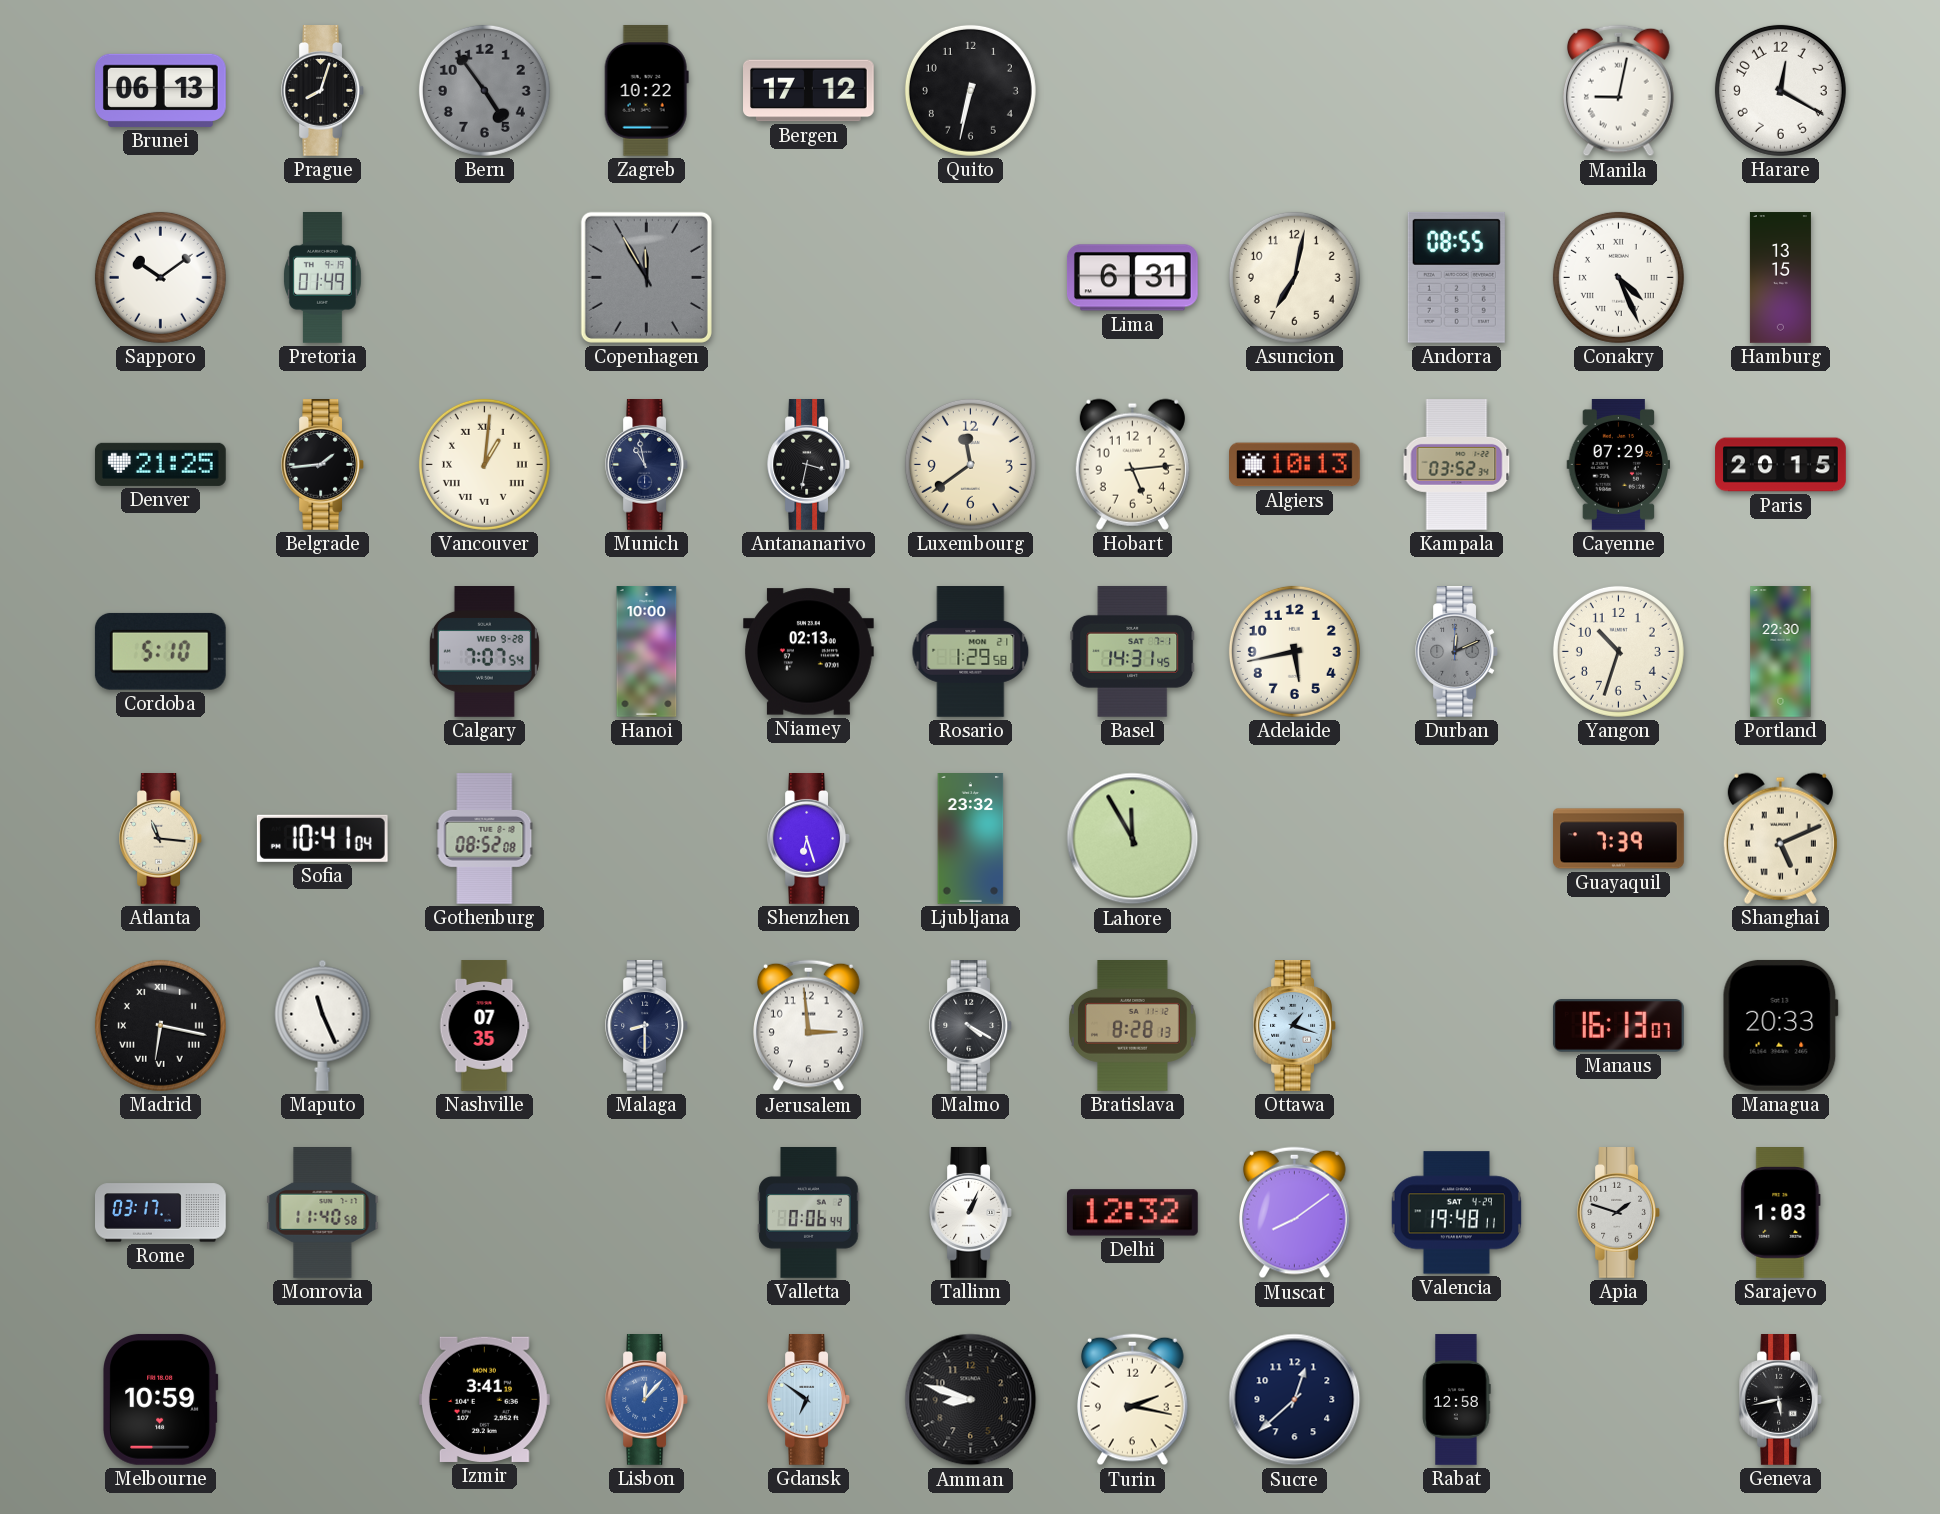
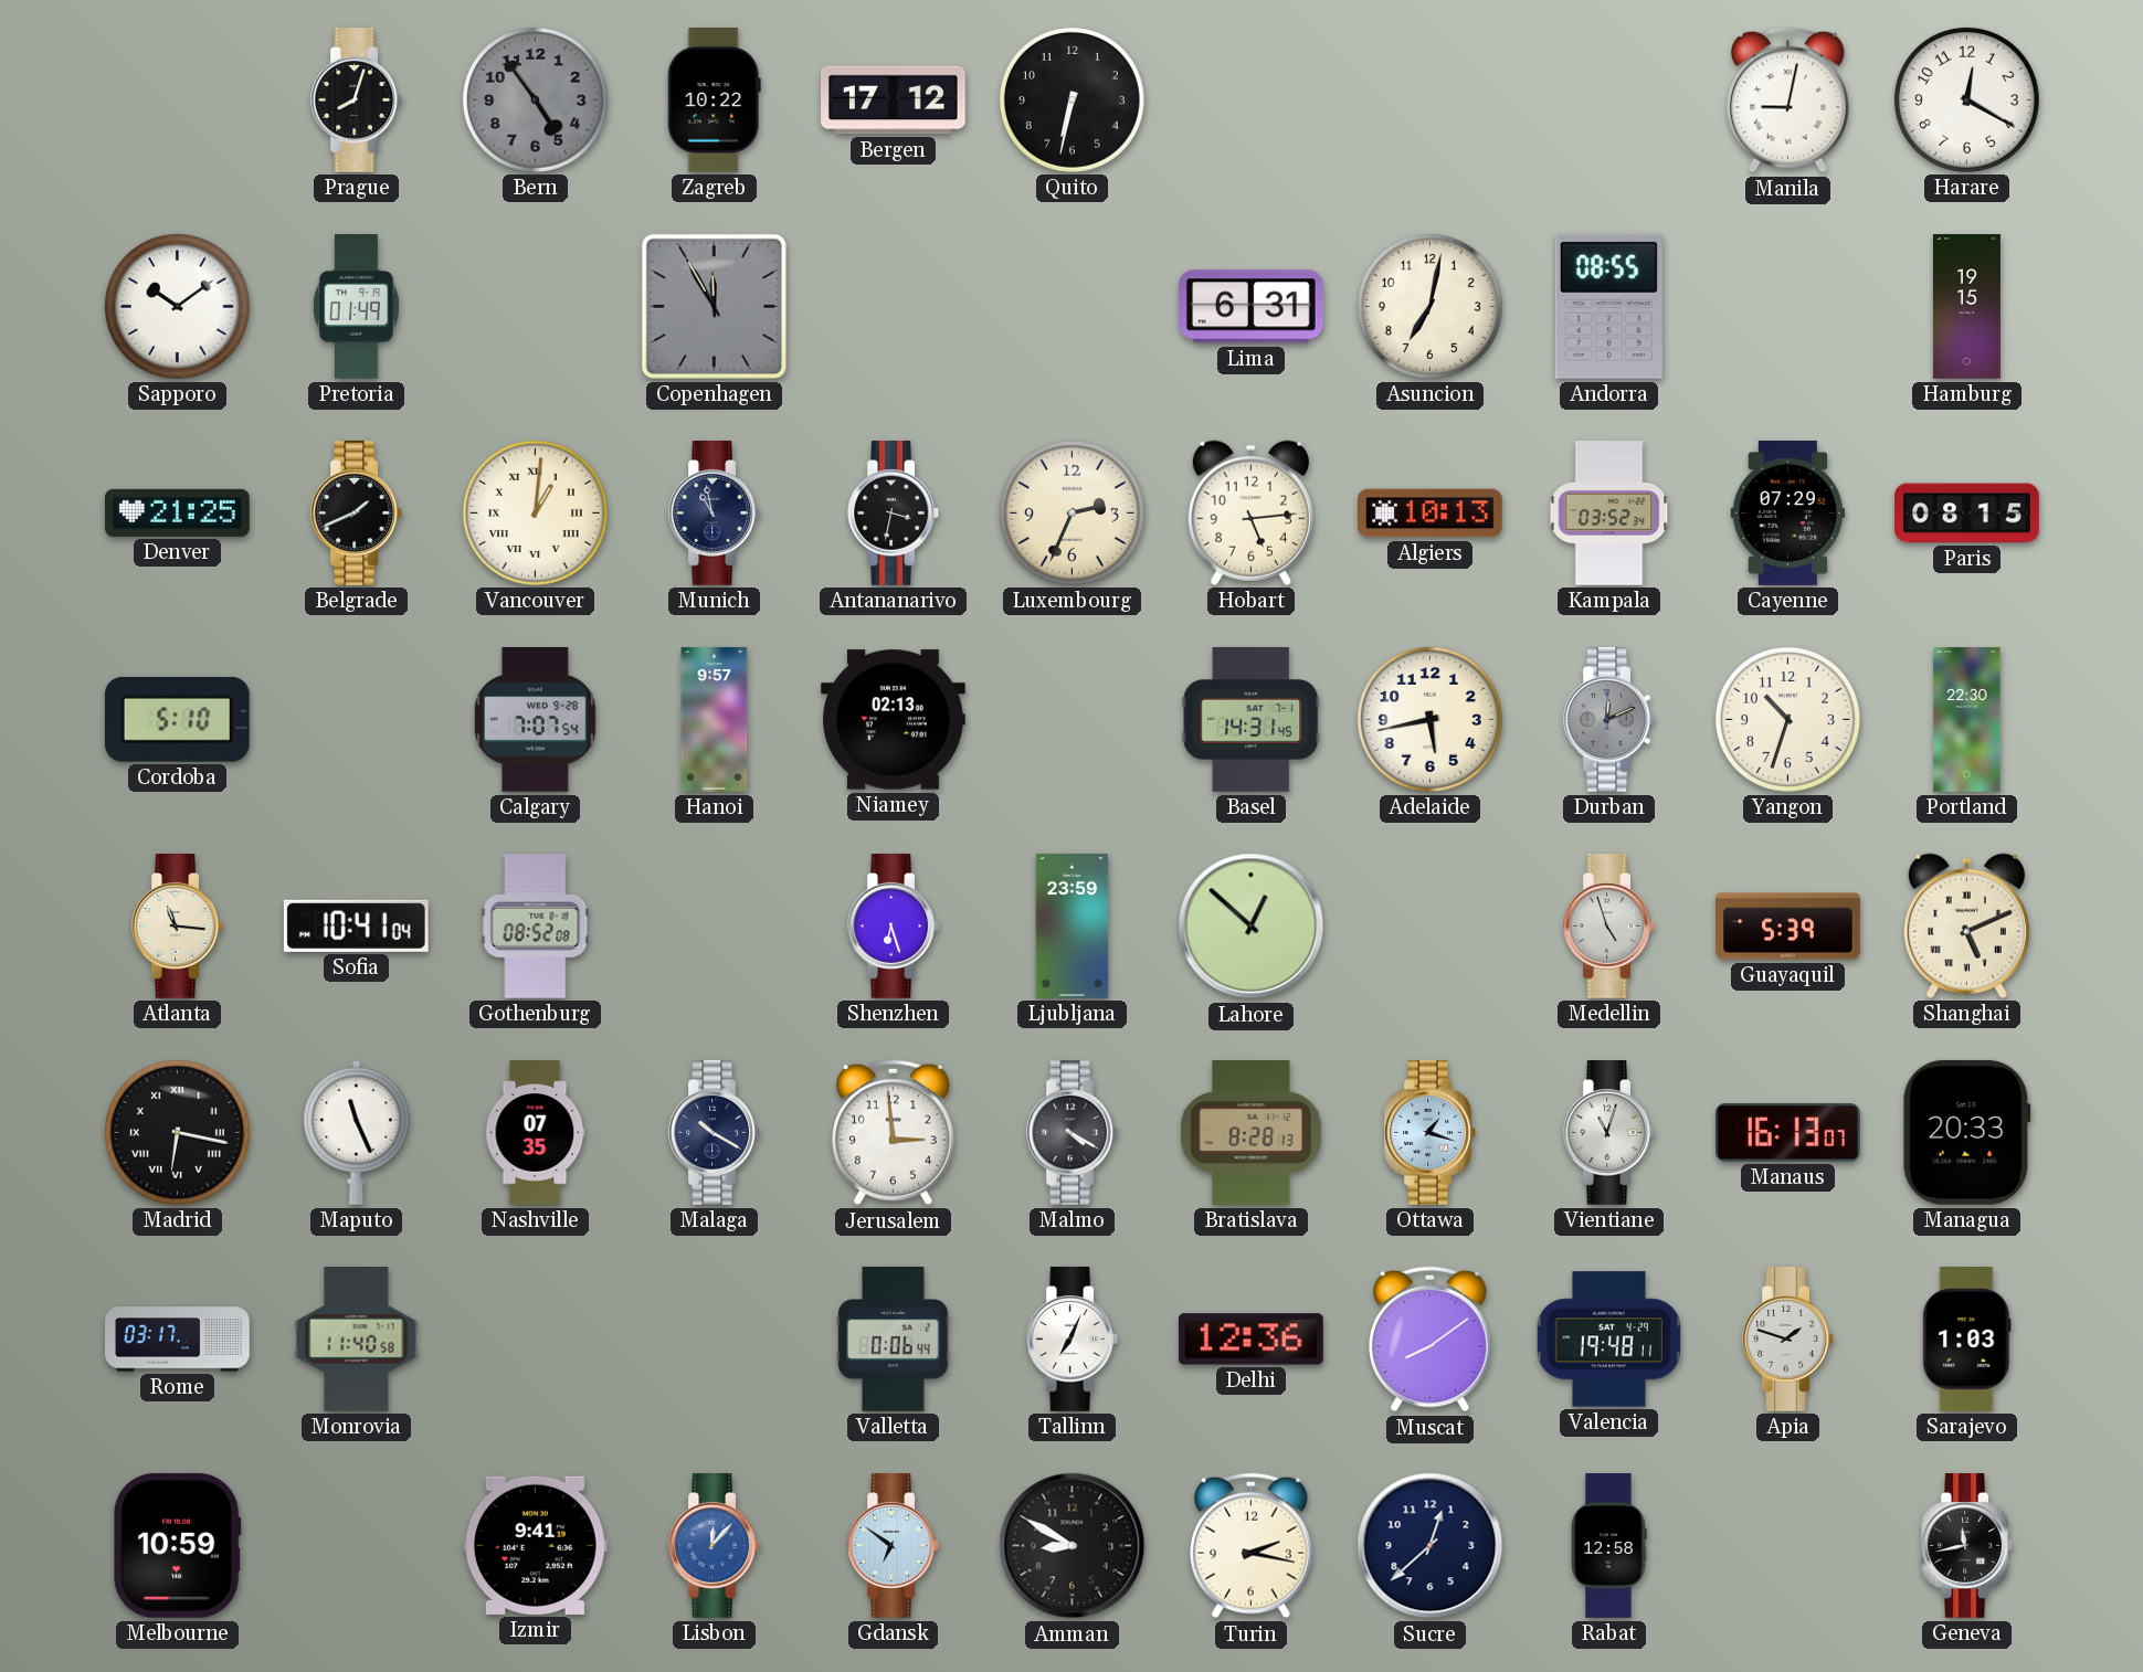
Brunei: 06:13 -> none
Conakry: 4:26 -> none
Hamburg: 13:15 -> 19:15
Belgrade: 1:44 -> 1:41
Luxembourg: 11:39 -> 2:34
Paris: 20:15 -> 08:15
Hanoi: 10:00 -> 9:57
Rosario: 1:29 -> none
Ljubljana: 23:32 -> 23:59
Lahore: 11:55 -> 12:52
Medellin: none -> 4:57
Guayaquil: 7:39 -> 5:39
Malaga: 8:30 -> 10:20
Vientiane: none -> 11:03
Tallinn: 1:04 -> 7:04
Delhi: 12:32 -> 12:36
Izmir: 3:41 -> 9:41
Amman: 8:48 -> 8:50
Geneva: 5:43 -> 11:43
